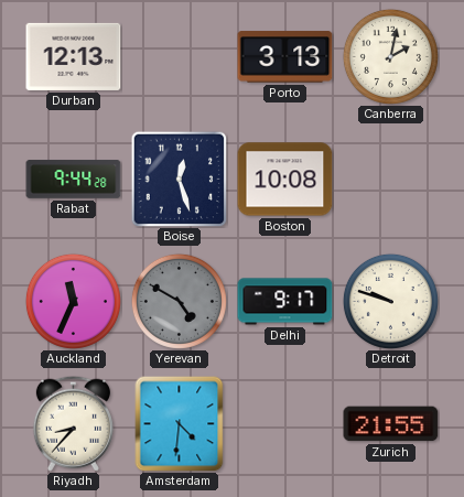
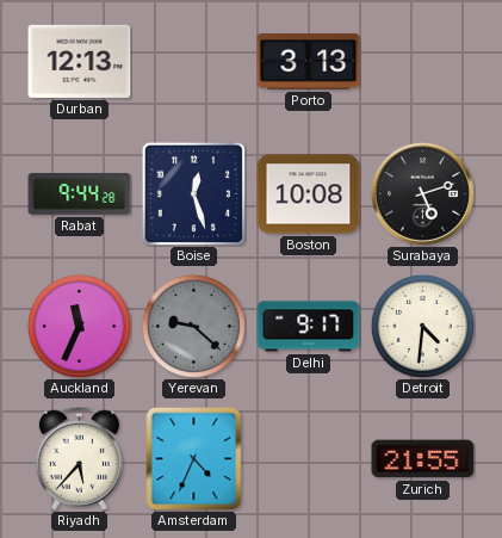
Canberra: 2:02 -> none
Surabaya: none -> 5:12
Yerevan: 4:50 -> 9:22
Detroit: 9:48 -> 4:31
Riyadh: 8:37 -> 5:37
Amsterdam: 4:31 -> 4:34
